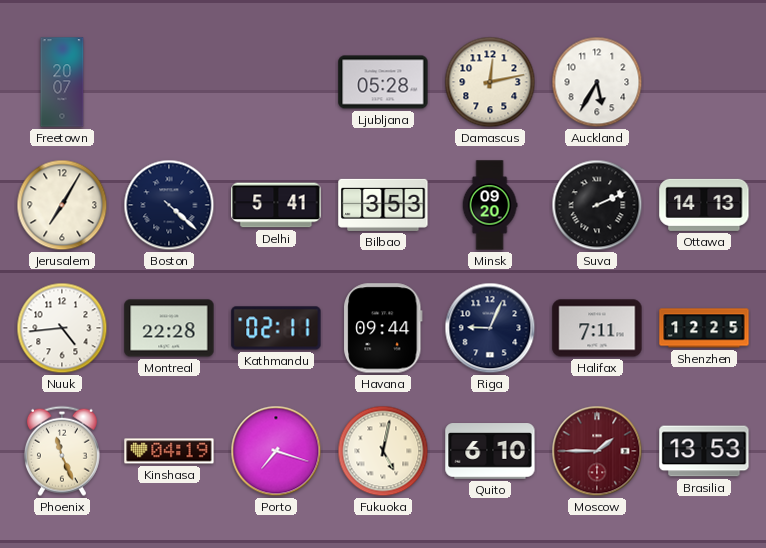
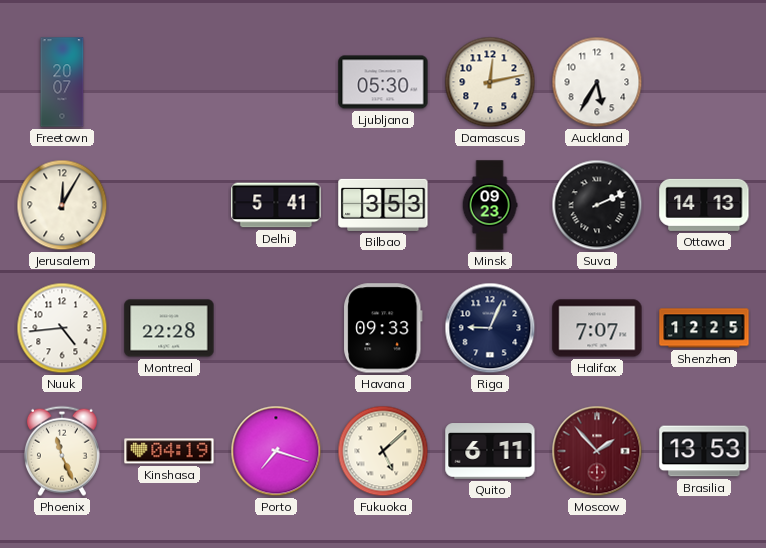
Ljubljana: 05:28 -> 05:30
Jerusalem: 7:05 -> 12:05
Boston: 4:22 -> none
Minsk: 09:20 -> 09:23
Kathmandu: 02:11 -> none
Havana: 09:44 -> 09:33
Halifax: 7:11 -> 7:07
Fukuoka: 5:02 -> 5:08
Quito: 6:10 -> 6:11
Moscow: 1:45 -> 1:53
